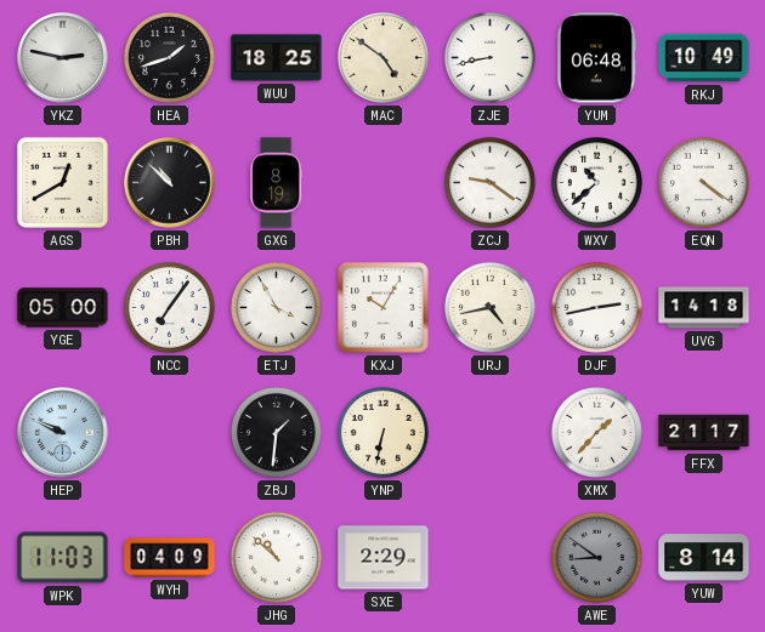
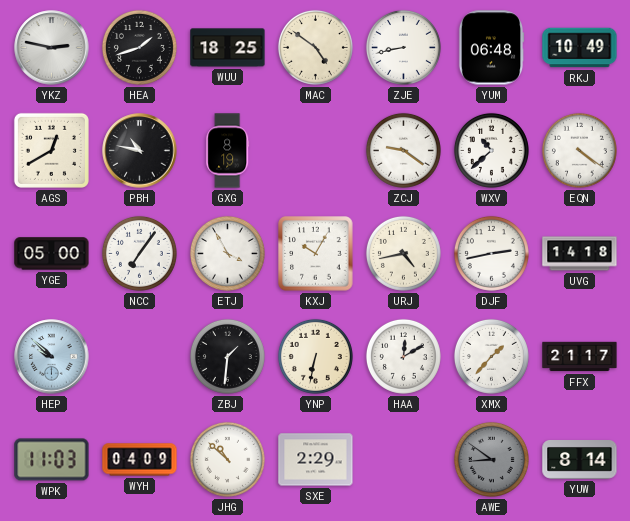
PBH: 10:52 -> 10:47
HEP: 9:49 -> 9:52
HAA: none -> 12:10
